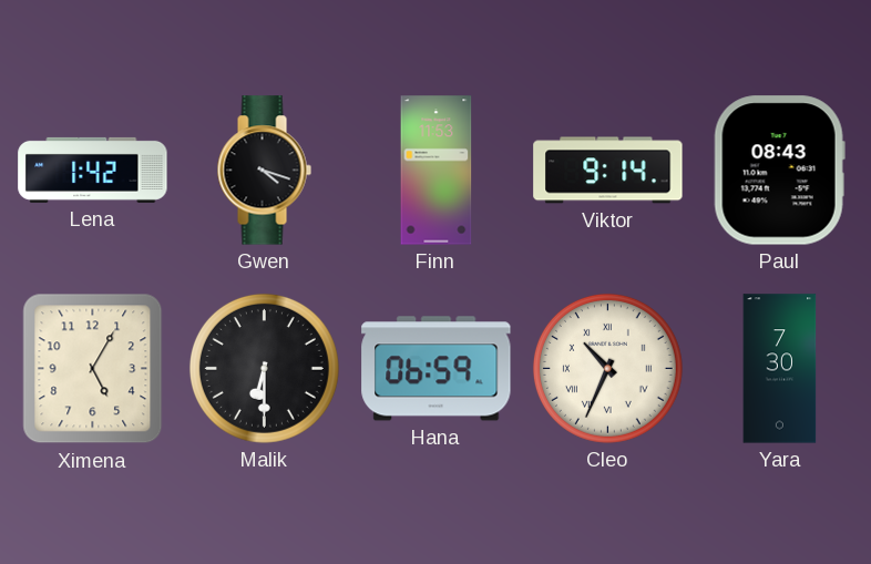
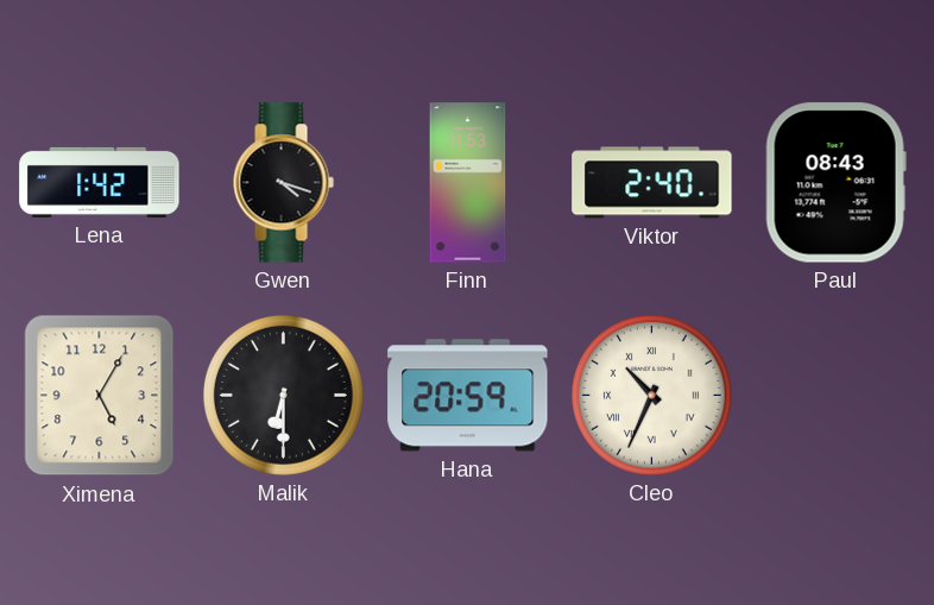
Viktor: 9:14 -> 2:40
Hana: 06:59 -> 20:59
Yara: 7:30 -> none
